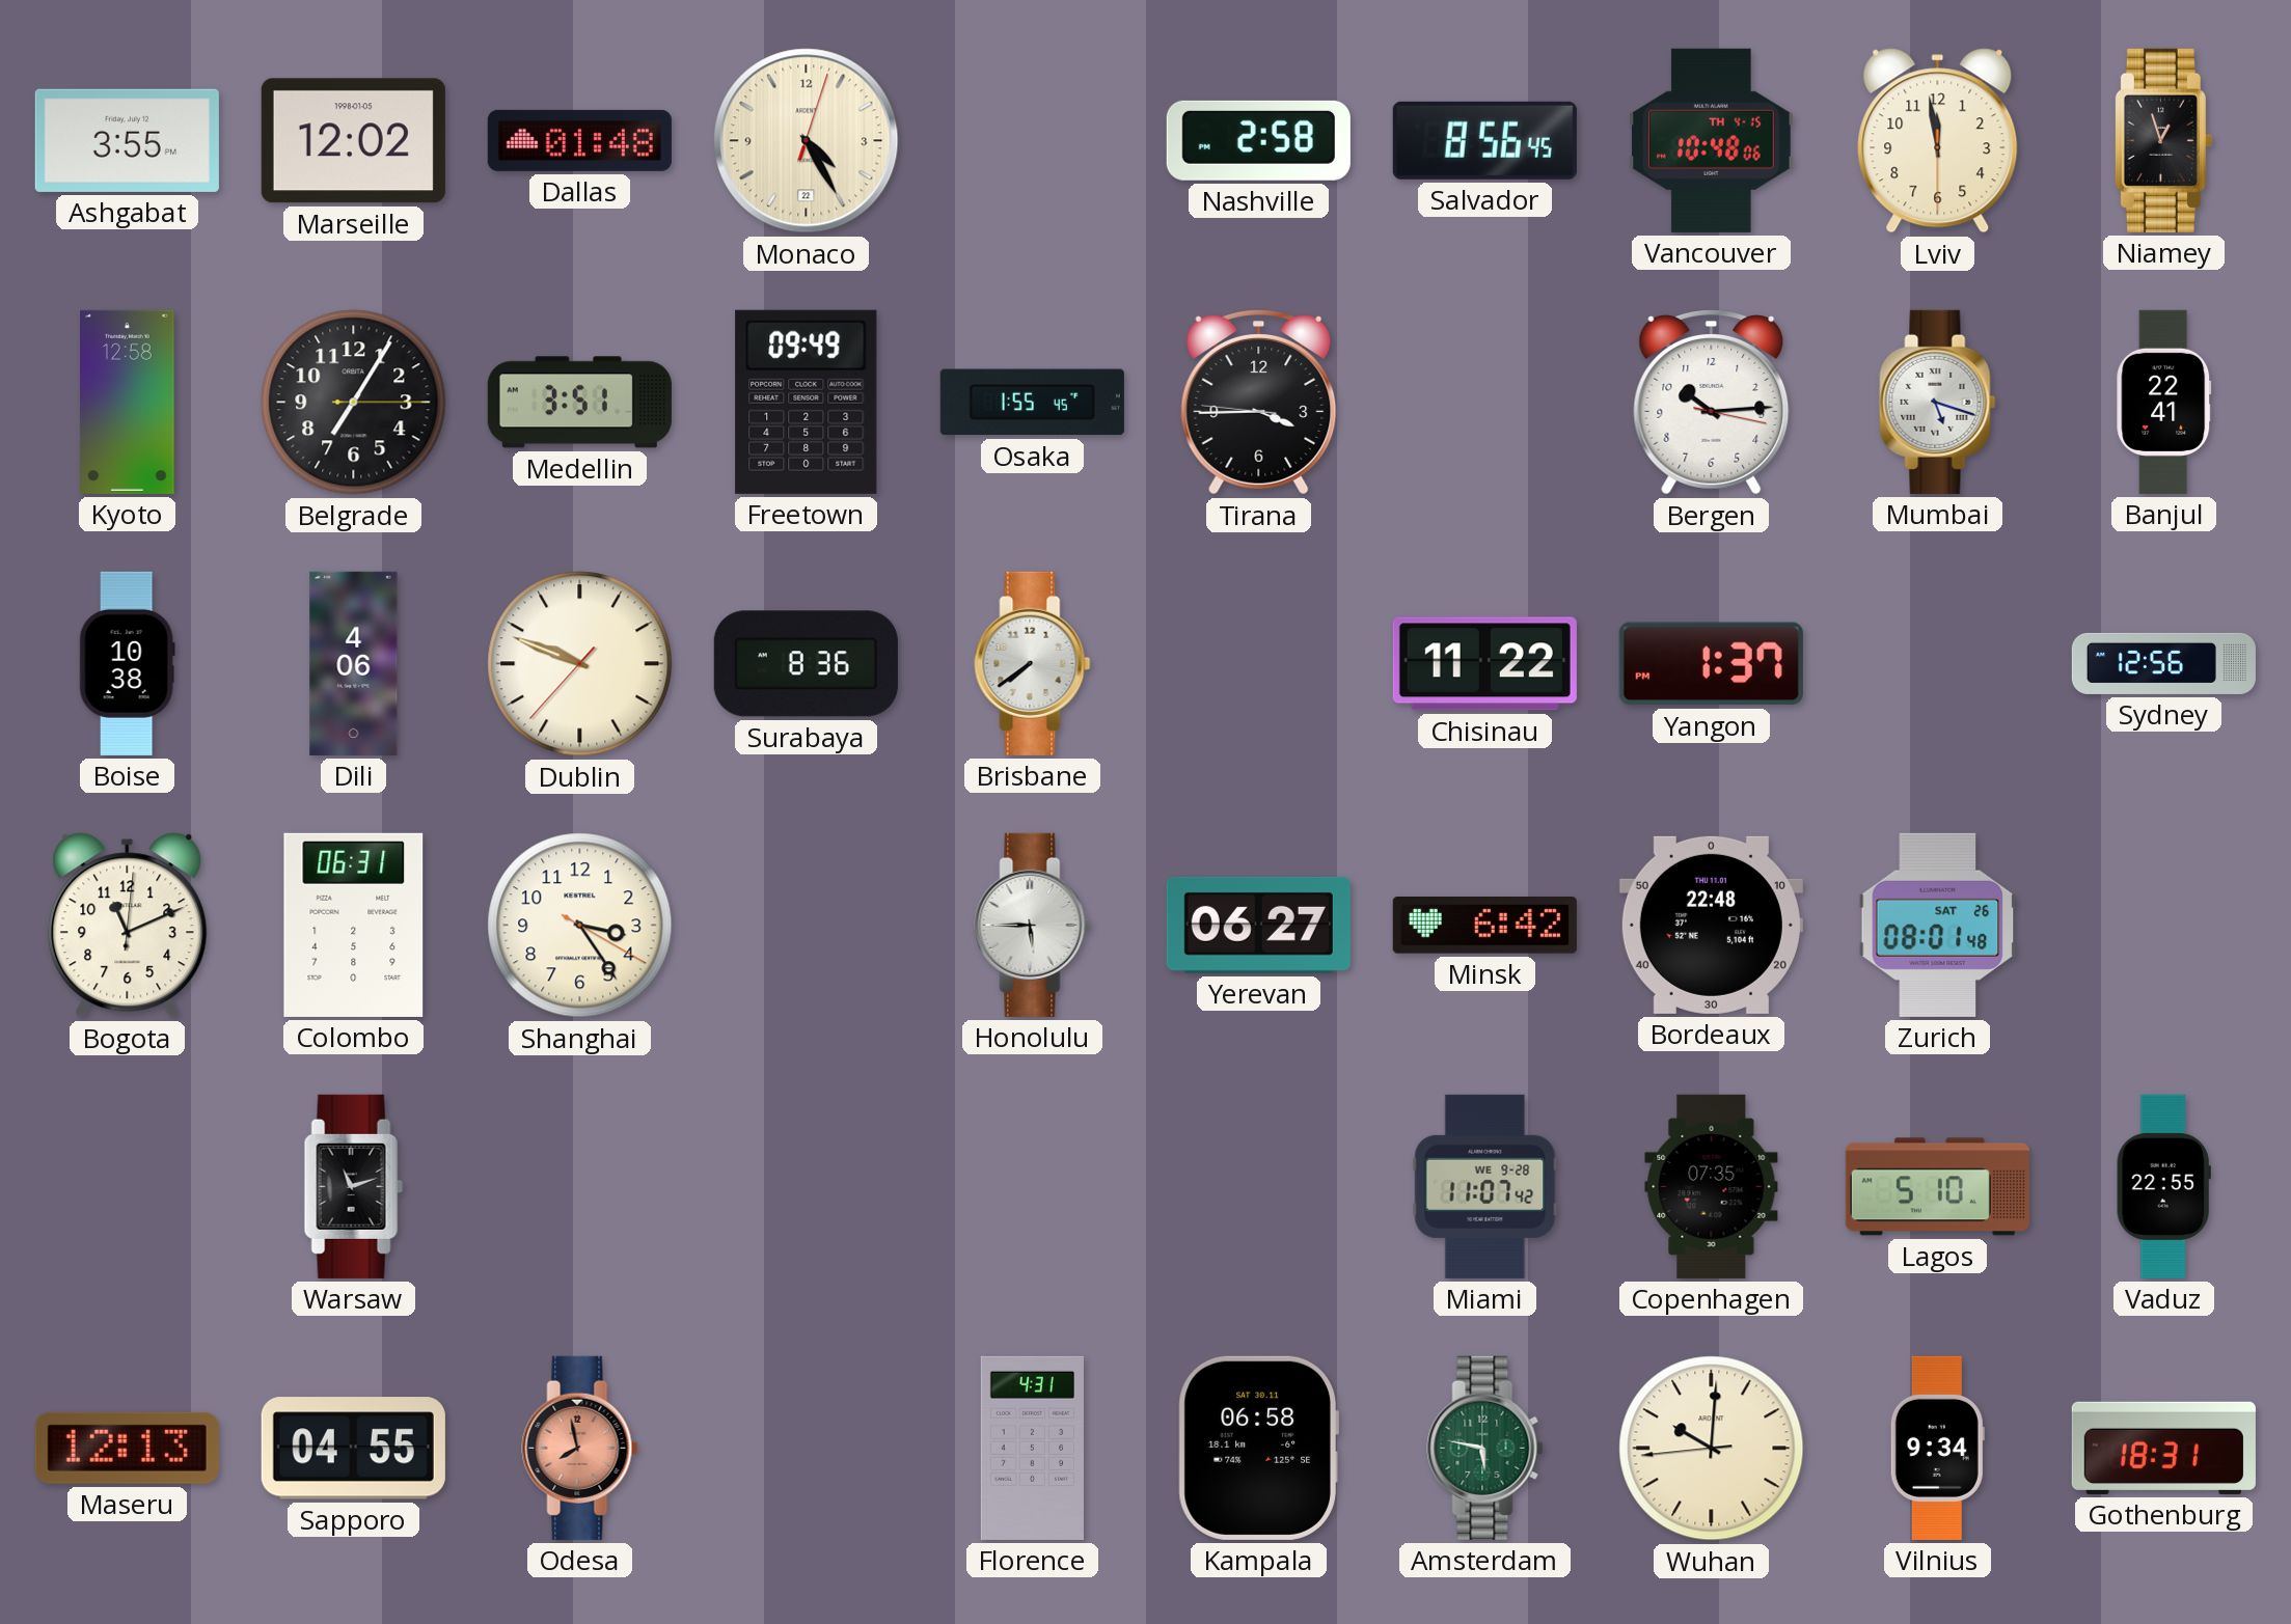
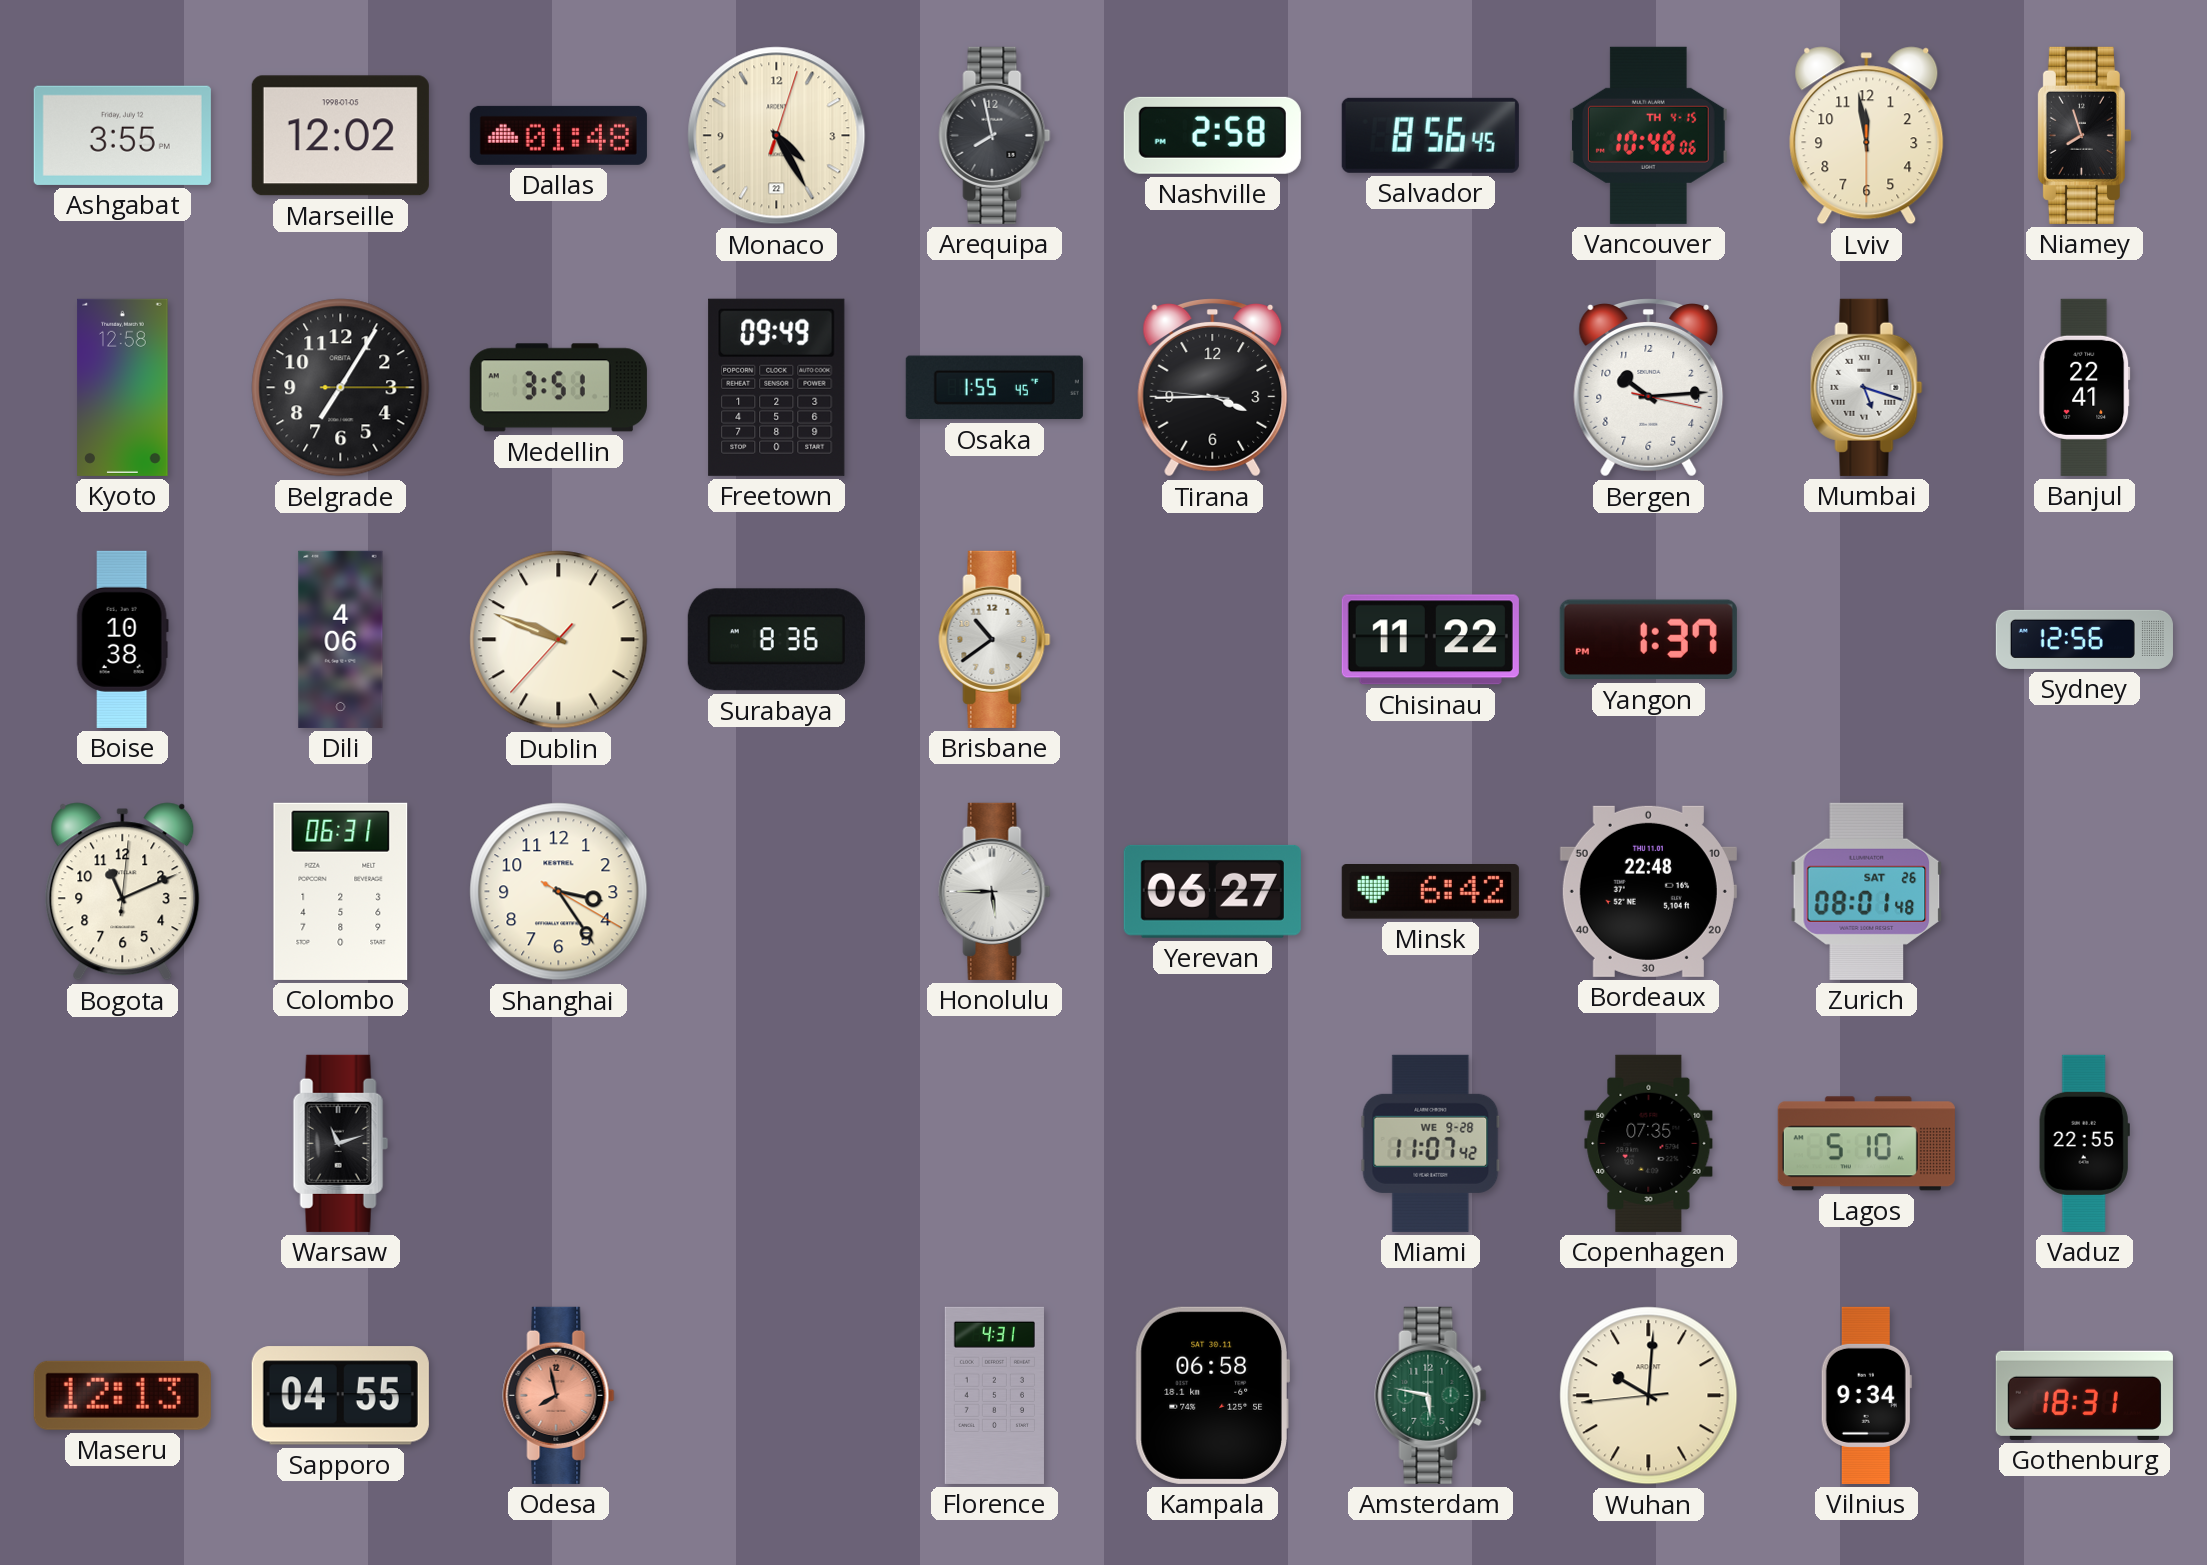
Arequipa: none -> 7:58
Niamey: 12:57 -> 7:57
Brisbane: 7:39 -> 10:39
